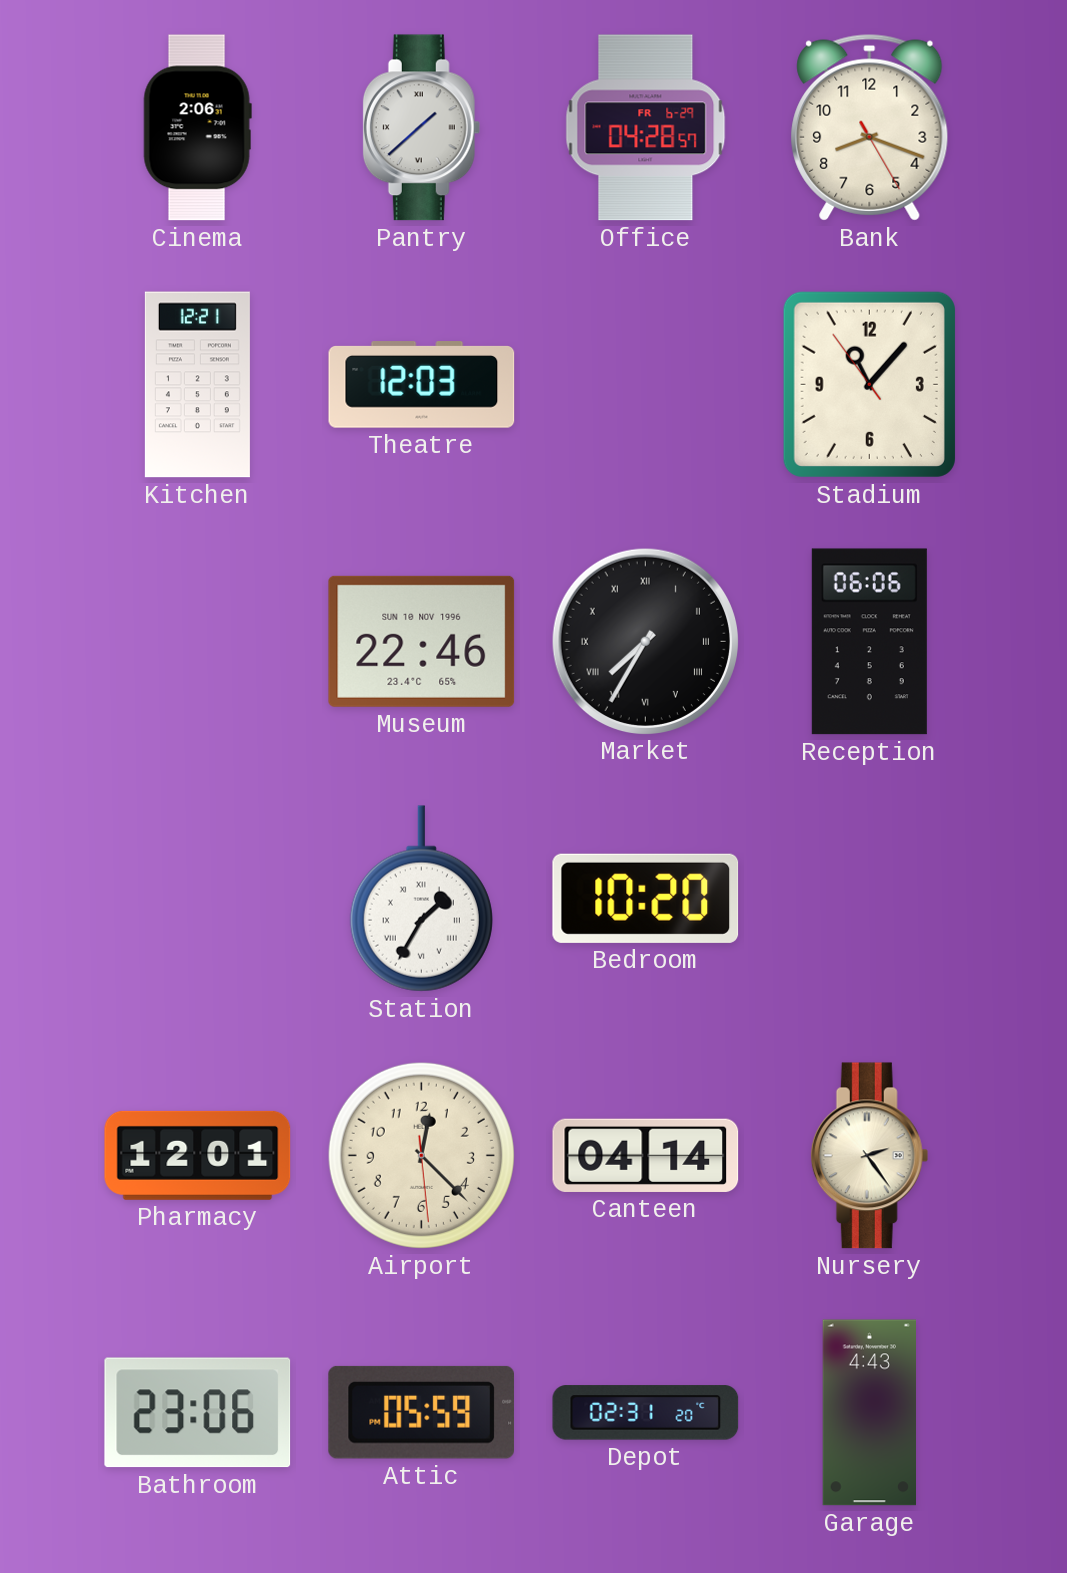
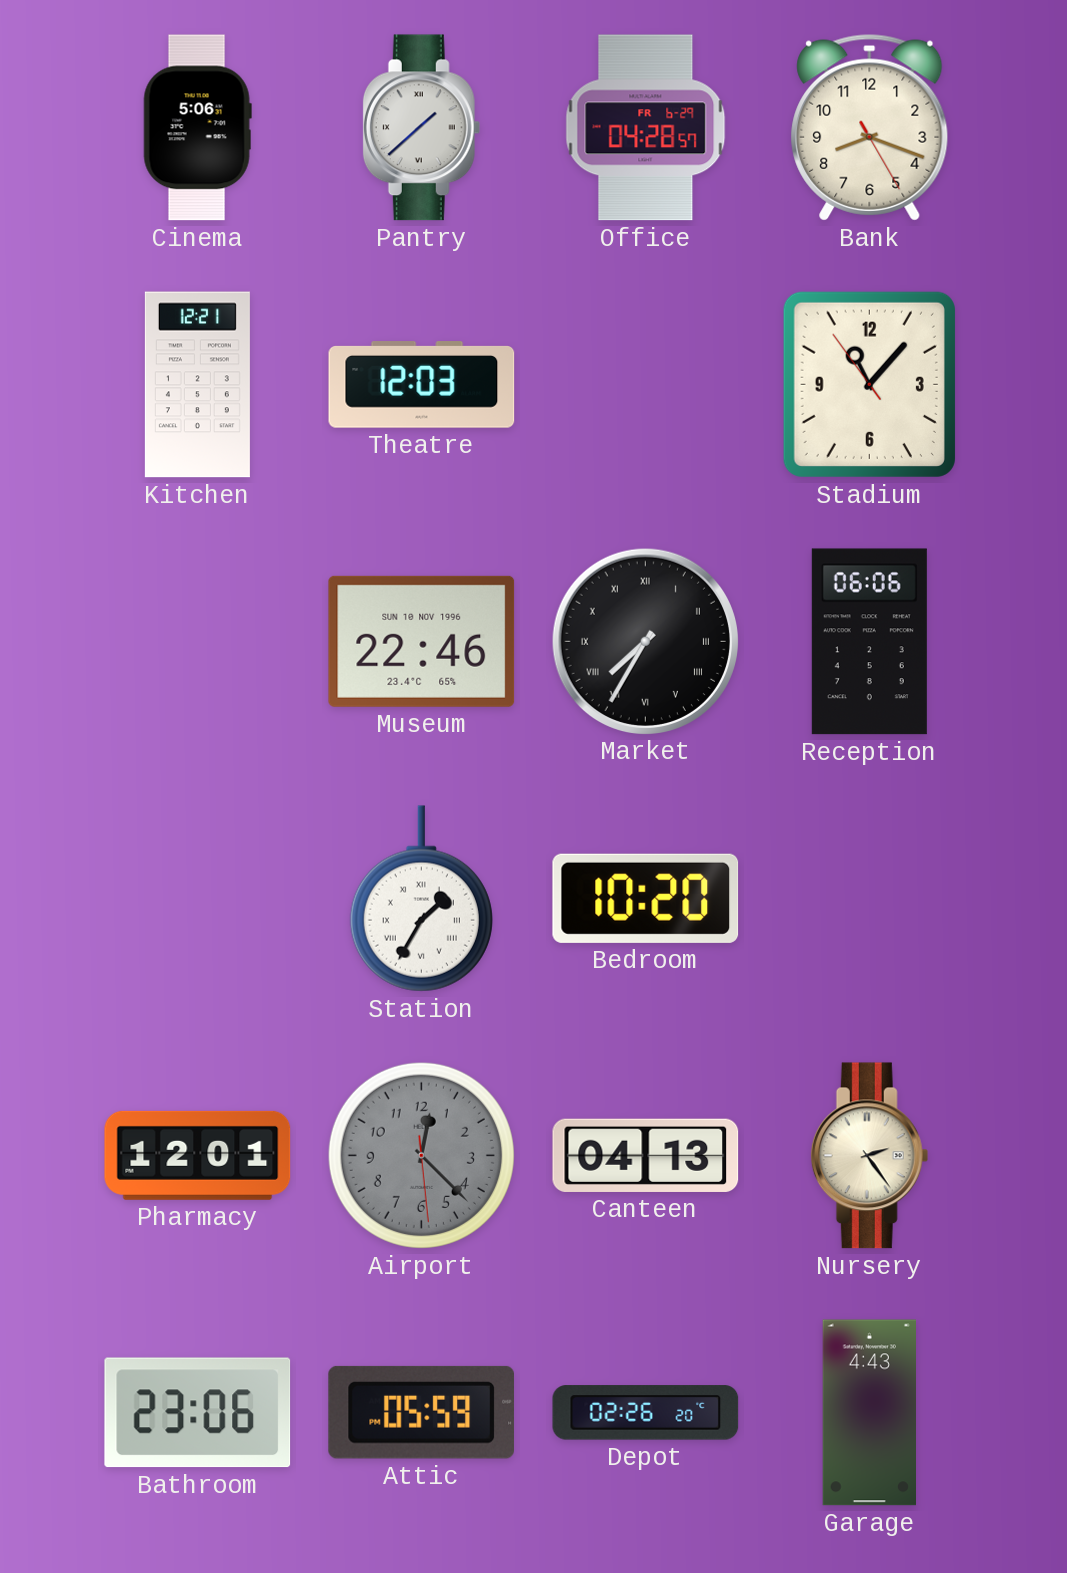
Cinema: 2:06 -> 5:06
Airport dial: cream -> grey
Canteen: 04:14 -> 04:13
Depot: 02:31 -> 02:26
